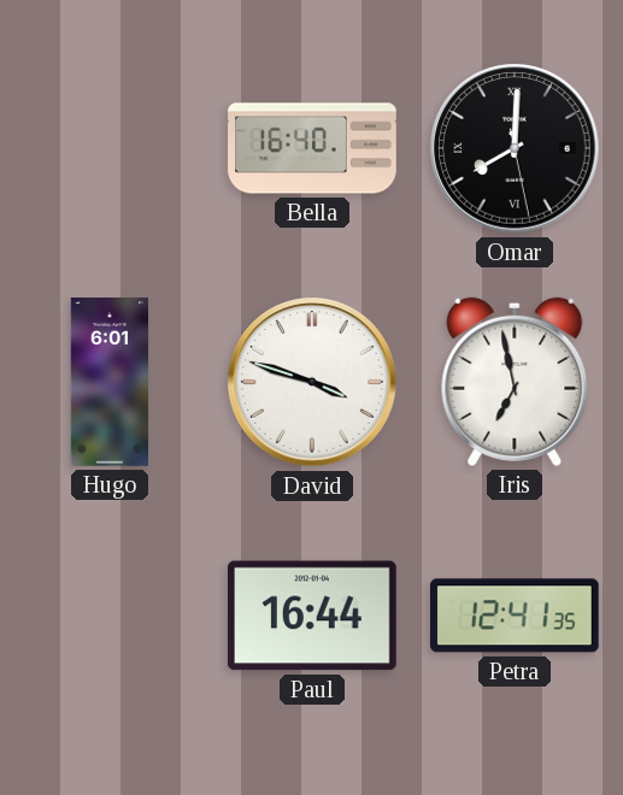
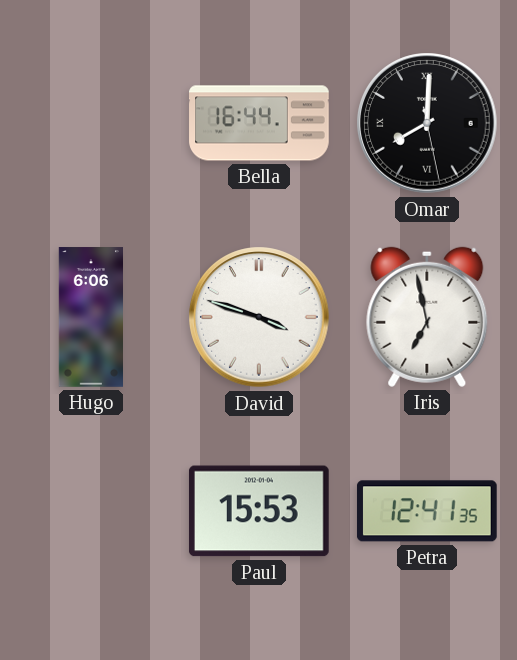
Bella: 16:40 -> 16:44
Hugo: 6:01 -> 6:06
Paul: 16:44 -> 15:53
